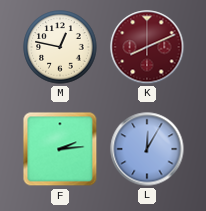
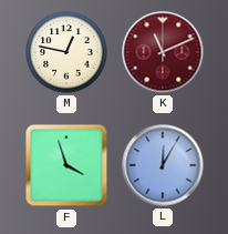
K: 8:11 -> 11:11
F: 2:14 -> 3:57
